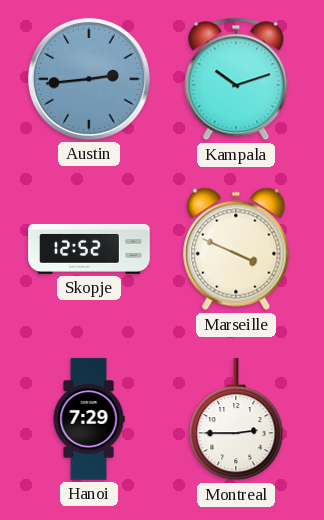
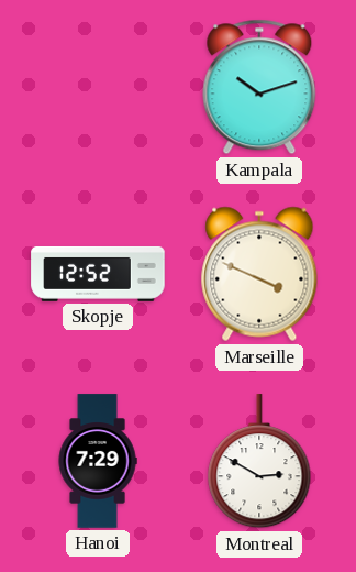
Austin: 2:44 -> none
Montreal: 2:45 -> 2:50
